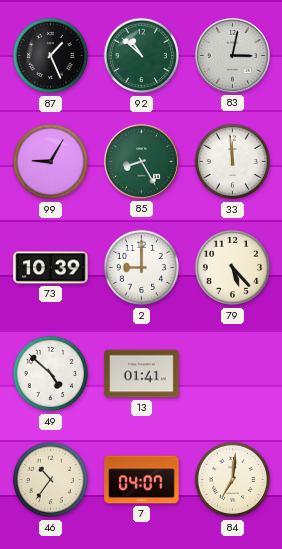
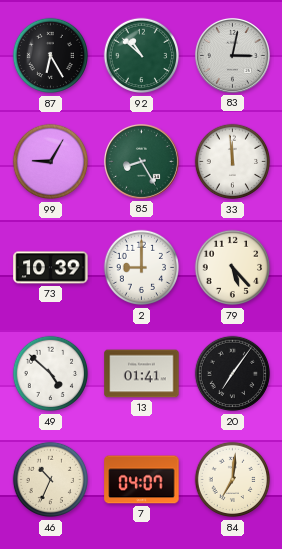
87: 1:26 -> 6:25
20: none -> 7:06
46: 10:36 -> 10:34
